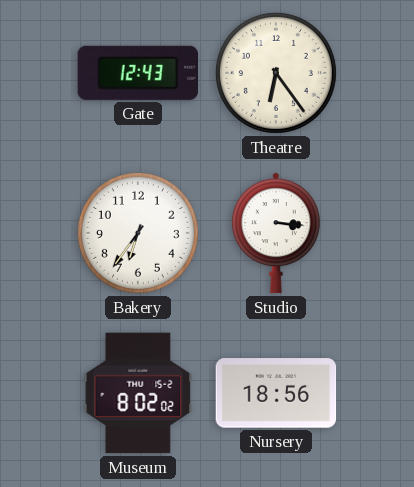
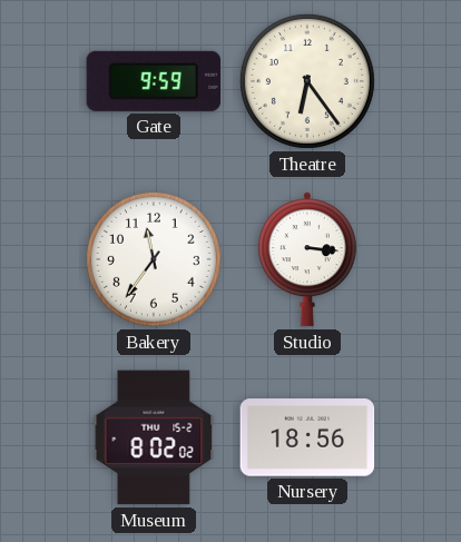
Gate: 12:43 -> 9:59
Bakery: 6:36 -> 11:36
